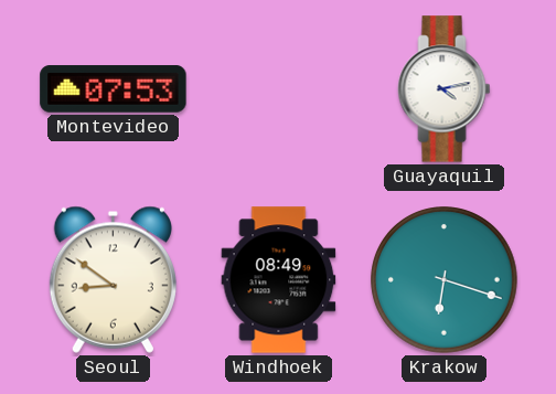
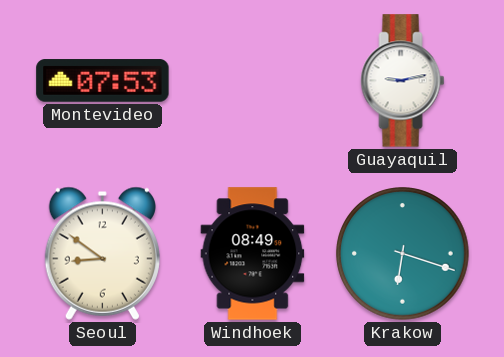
Guayaquil: 4:13 -> 9:13
